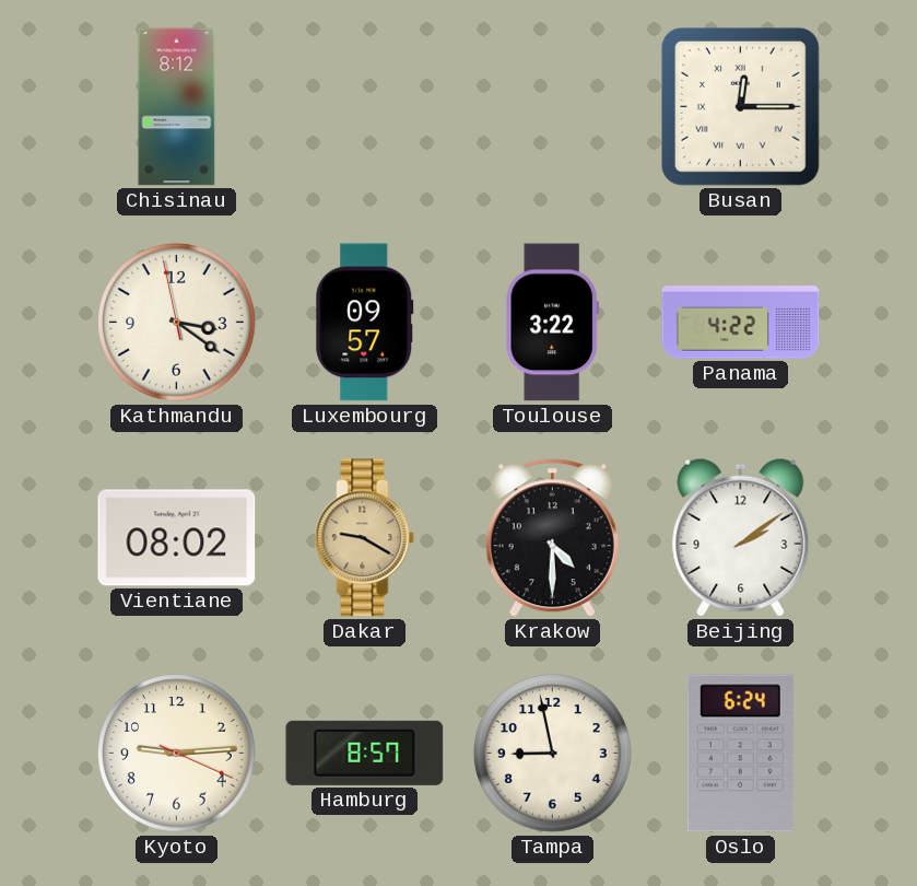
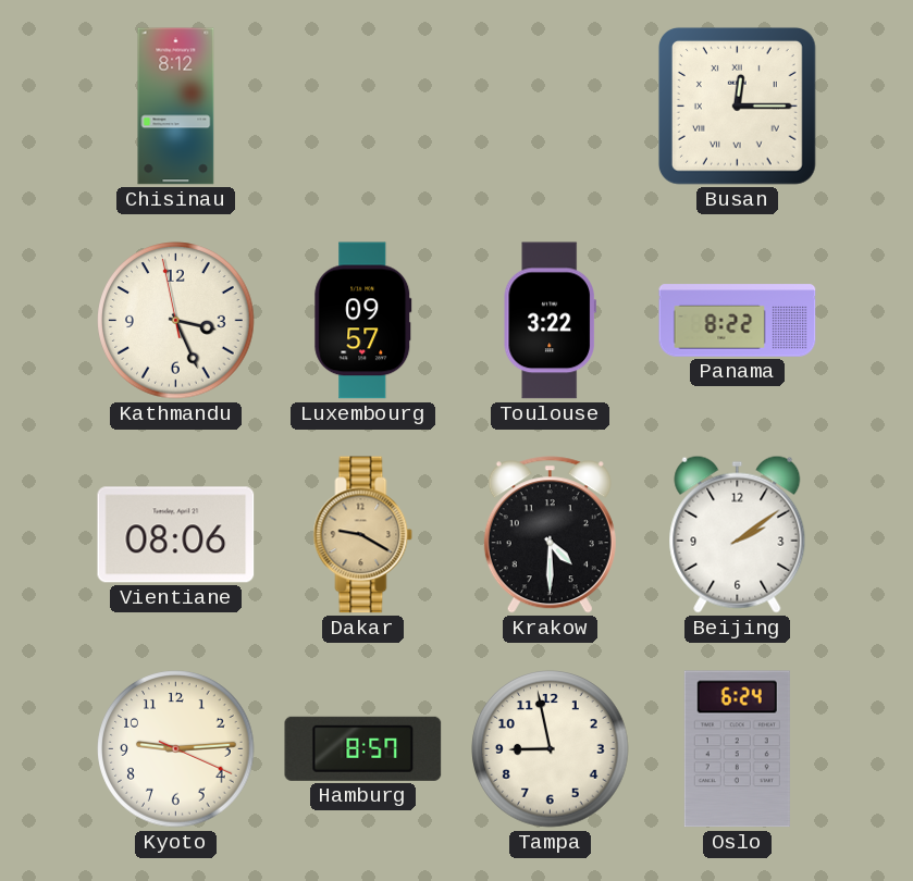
Kathmandu: 3:20 -> 3:25
Panama: 4:22 -> 8:22
Vientiane: 08:02 -> 08:06
